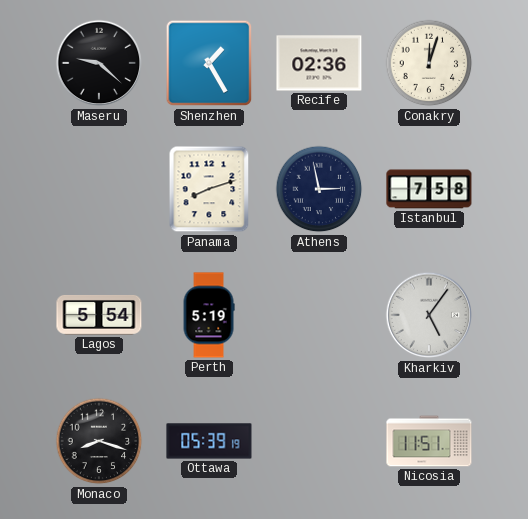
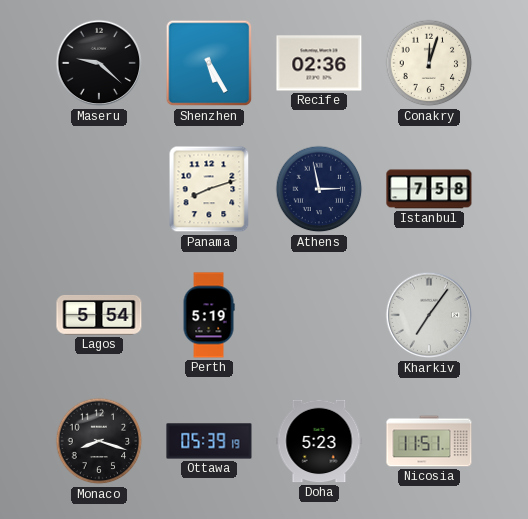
Shenzhen: 1:25 -> 5:25
Kharkiv: 5:06 -> 7:06
Doha: none -> 5:23
